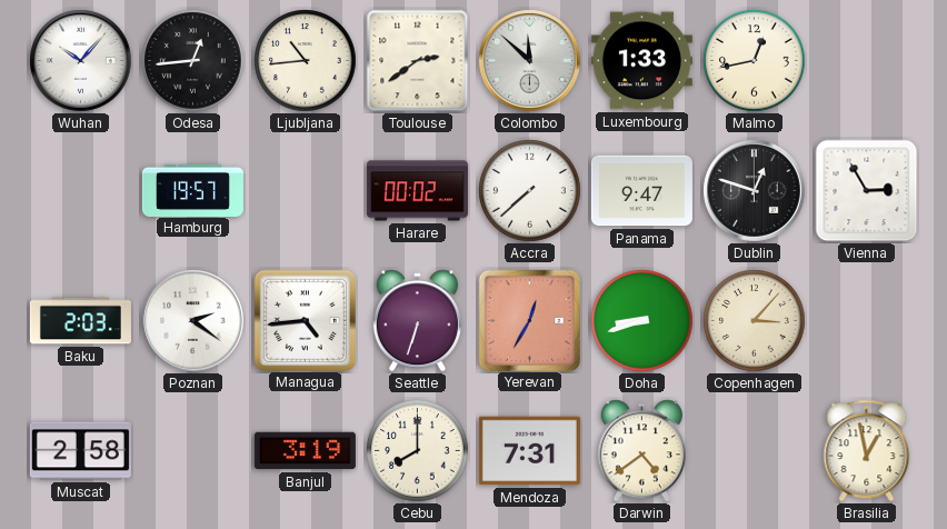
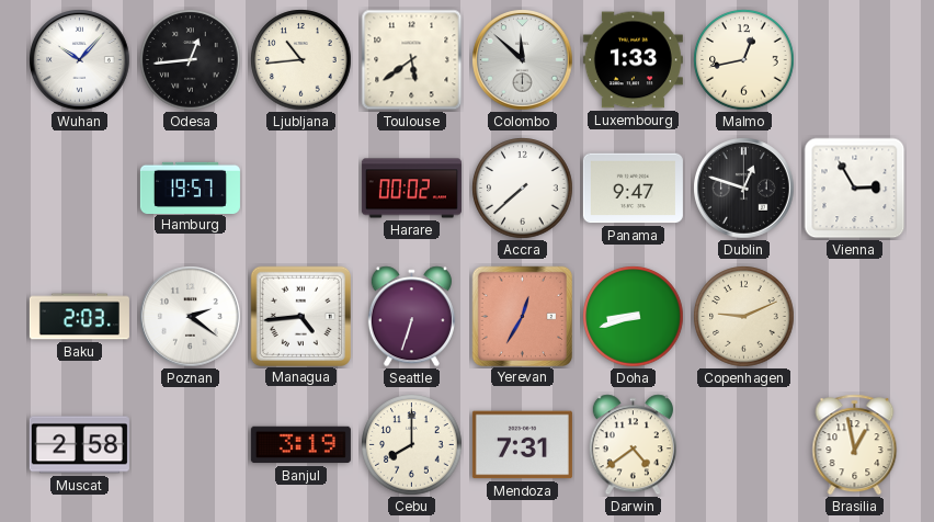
Toulouse: 2:39 -> 5:39
Copenhagen: 3:07 -> 9:11
